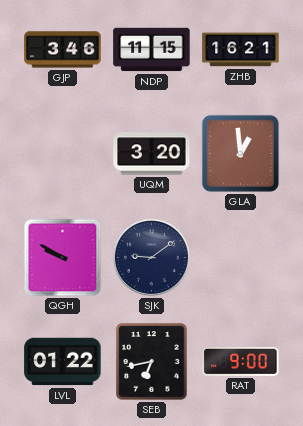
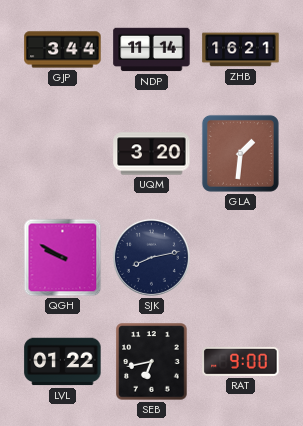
GJP: 3:46 -> 3:44
NDP: 11:15 -> 11:14
GLA: 12:59 -> 1:31
SJK: 9:09 -> 8:13
